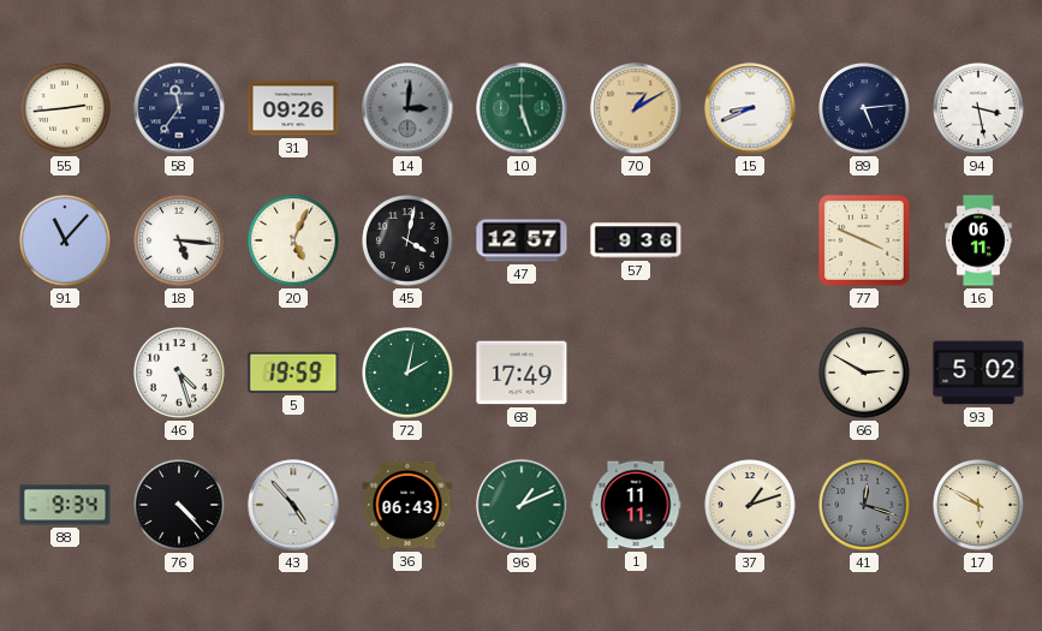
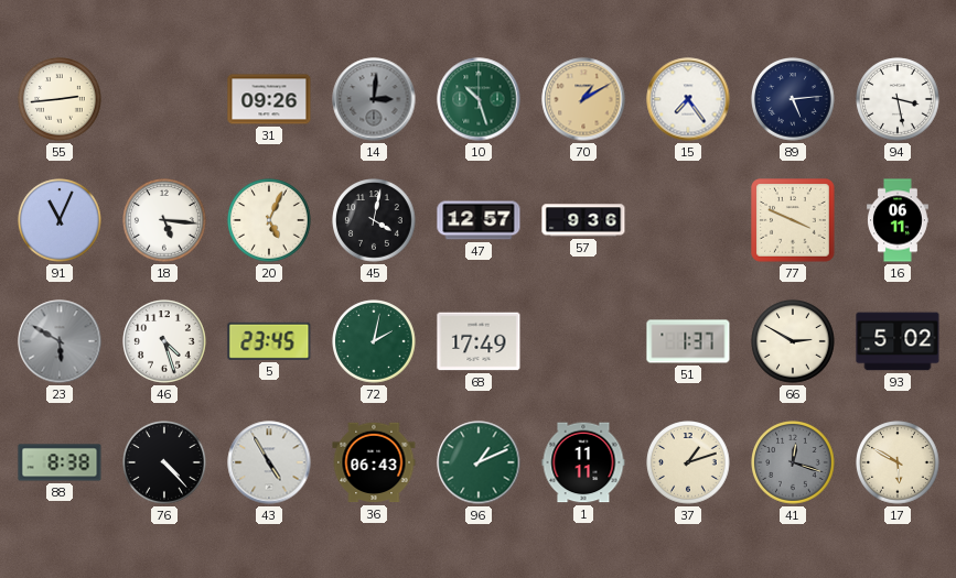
58: 11:36 -> none
10: 5:27 -> 10:27
15: 8:41 -> 7:24
91: 11:07 -> 11:04
23: none -> 5:50
5: 19:59 -> 23:45
51: none -> 1:37
88: 9:34 -> 8:38
43: 4:53 -> 4:55
